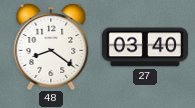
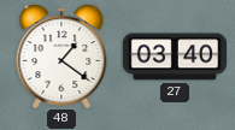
48: 8:21 -> 1:21
